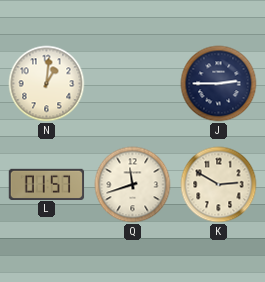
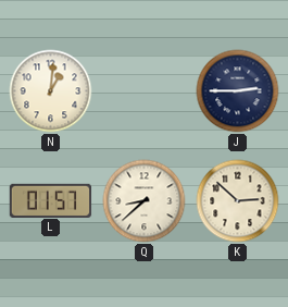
Q: 11:42 -> 8:38
K: 2:50 -> 2:52
